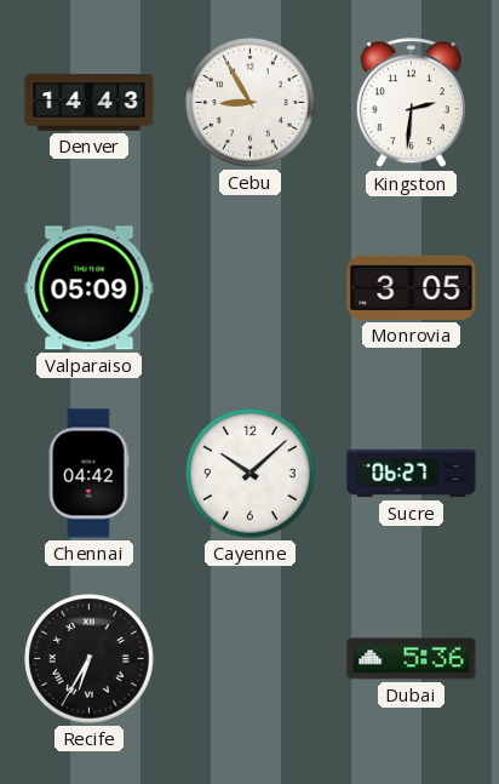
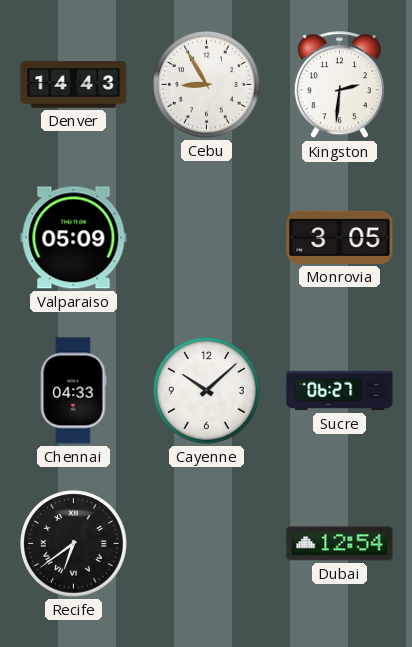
Chennai: 04:42 -> 04:33
Recife: 6:35 -> 6:39
Dubai: 5:36 -> 12:54
